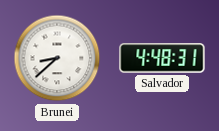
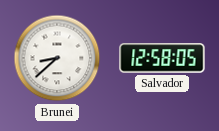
Salvador: 4:48 -> 12:58
